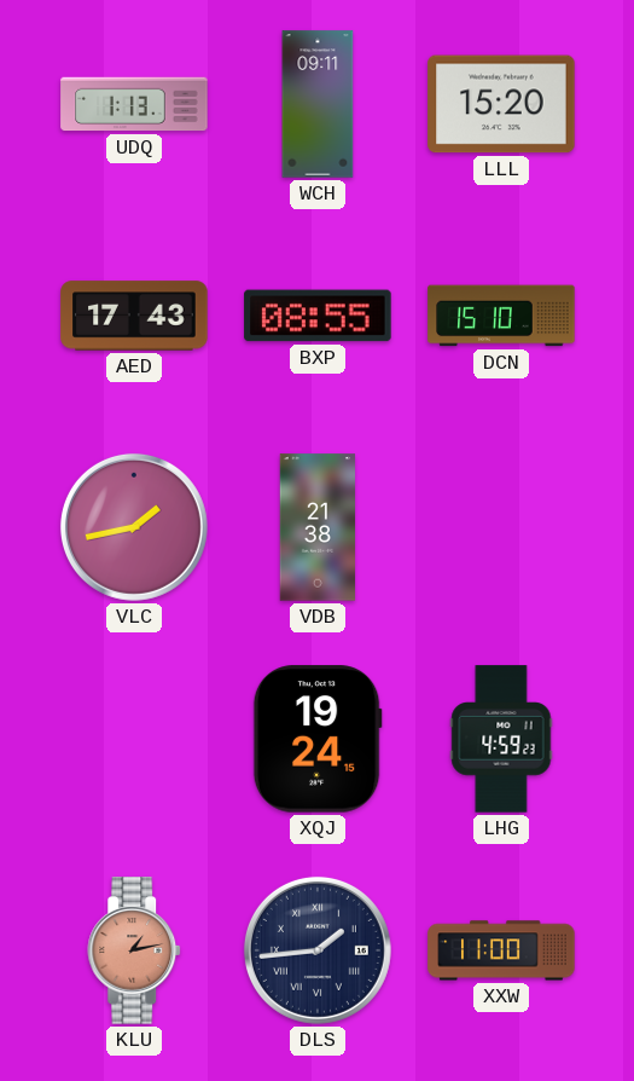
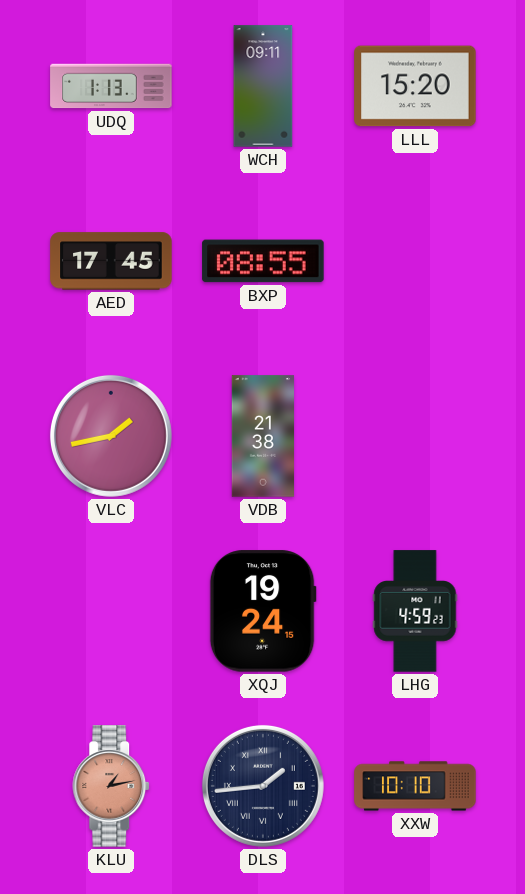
AED: 17:43 -> 17:45
DCN: 15:10 -> none
XXW: 11:00 -> 10:10
